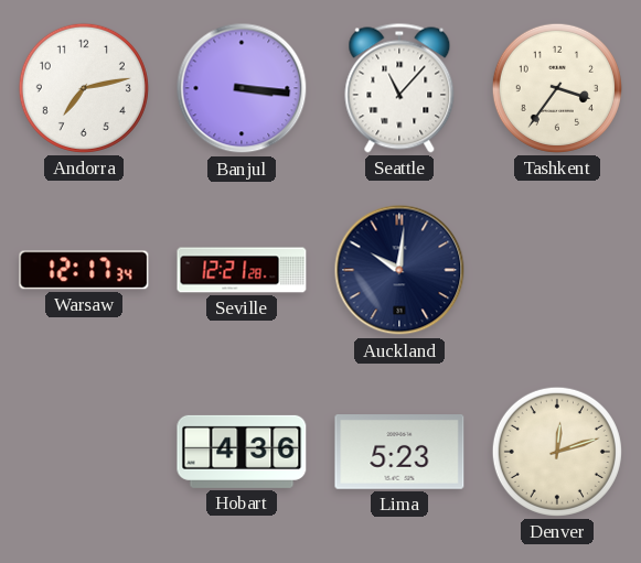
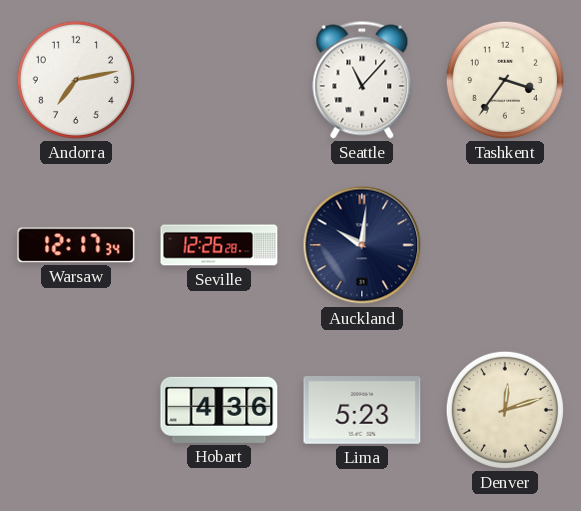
Banjul: 3:16 -> none
Seville: 12:21 -> 12:26
